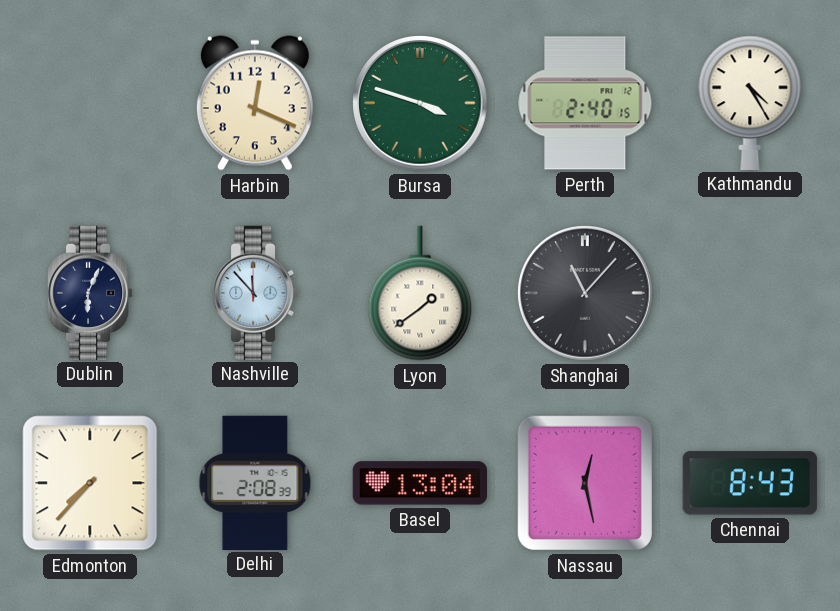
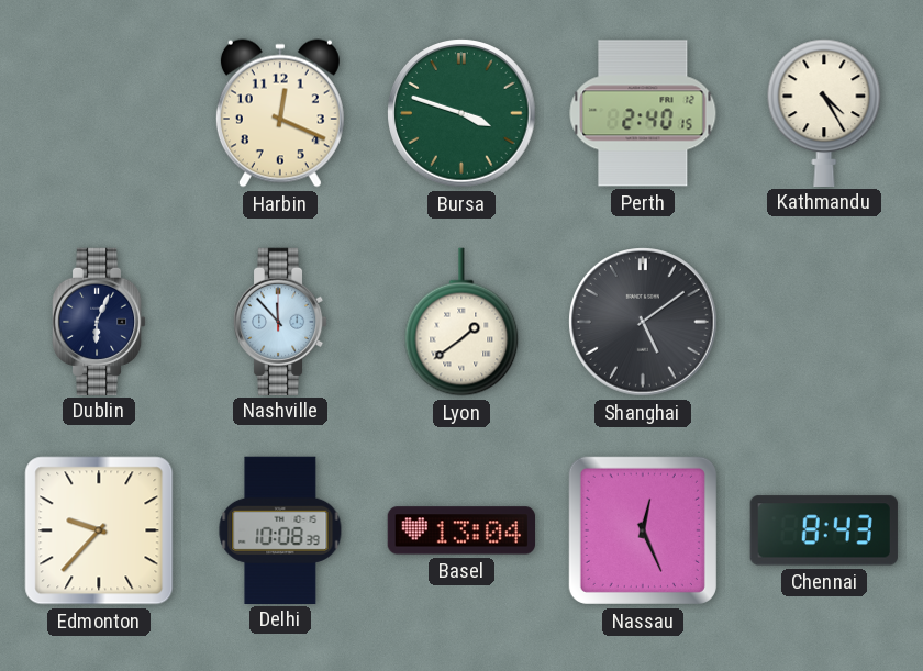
Shanghai: 11:07 -> 5:09
Edmonton: 7:37 -> 9:37
Delhi: 2:08 -> 10:08
Nassau: 12:28 -> 12:26
